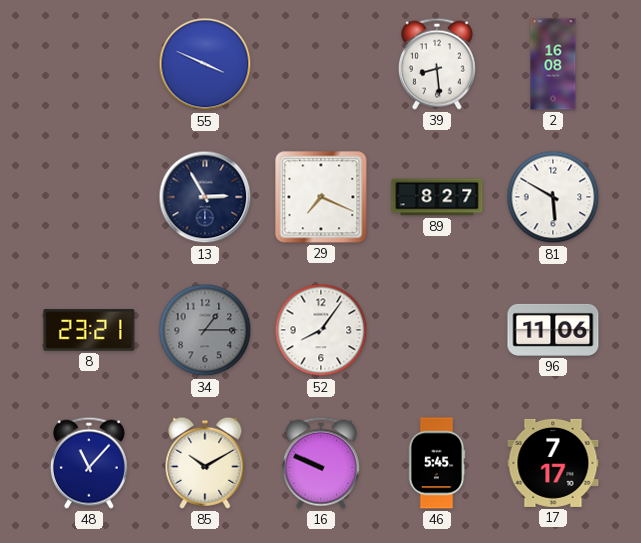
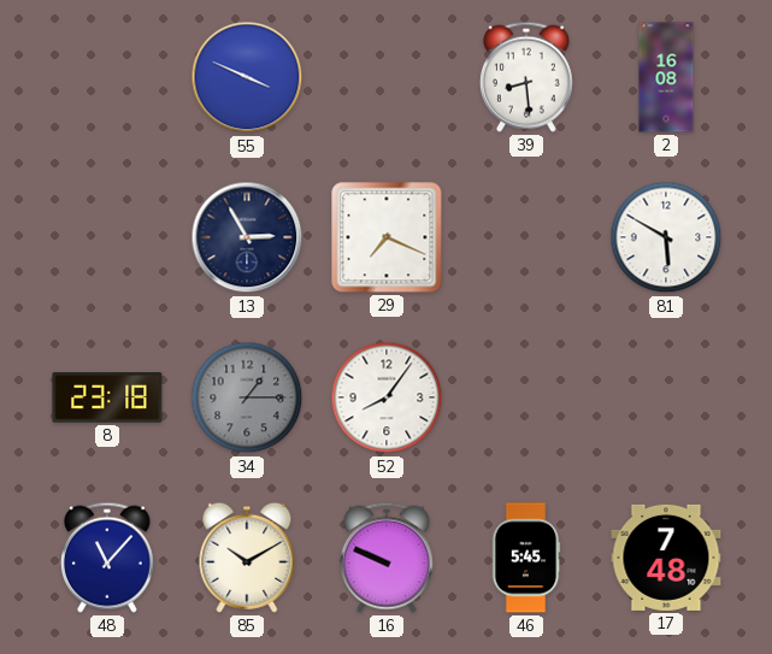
89: 8:27 -> none
8: 23:21 -> 23:18
96: 11:06 -> none
17: 7:17 -> 7:48
